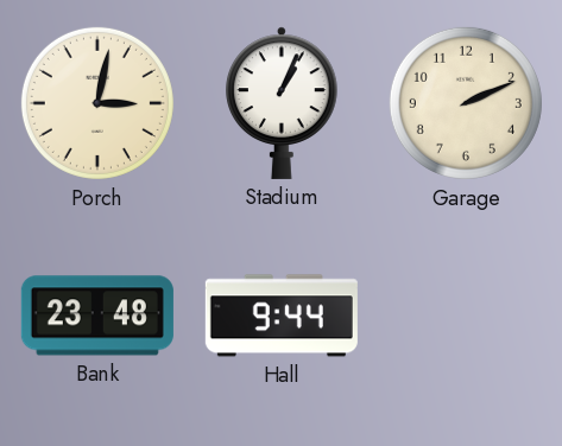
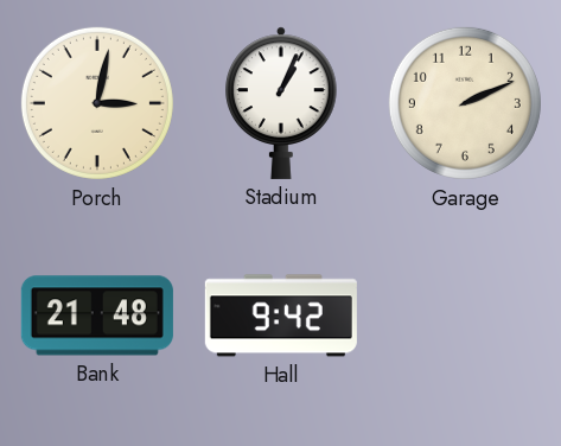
Bank: 23:48 -> 21:48
Hall: 9:44 -> 9:42
